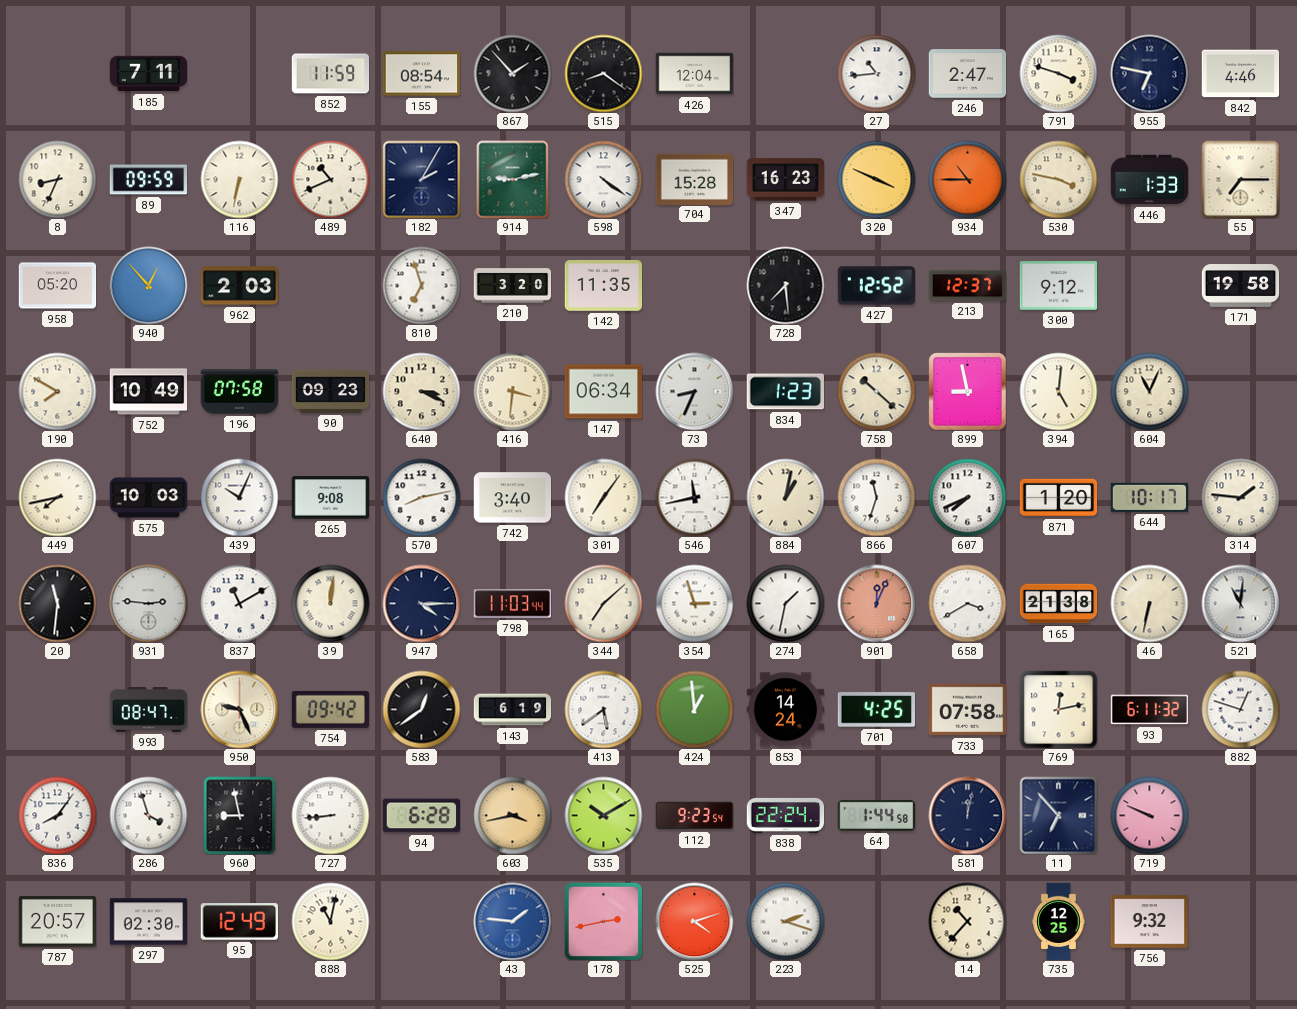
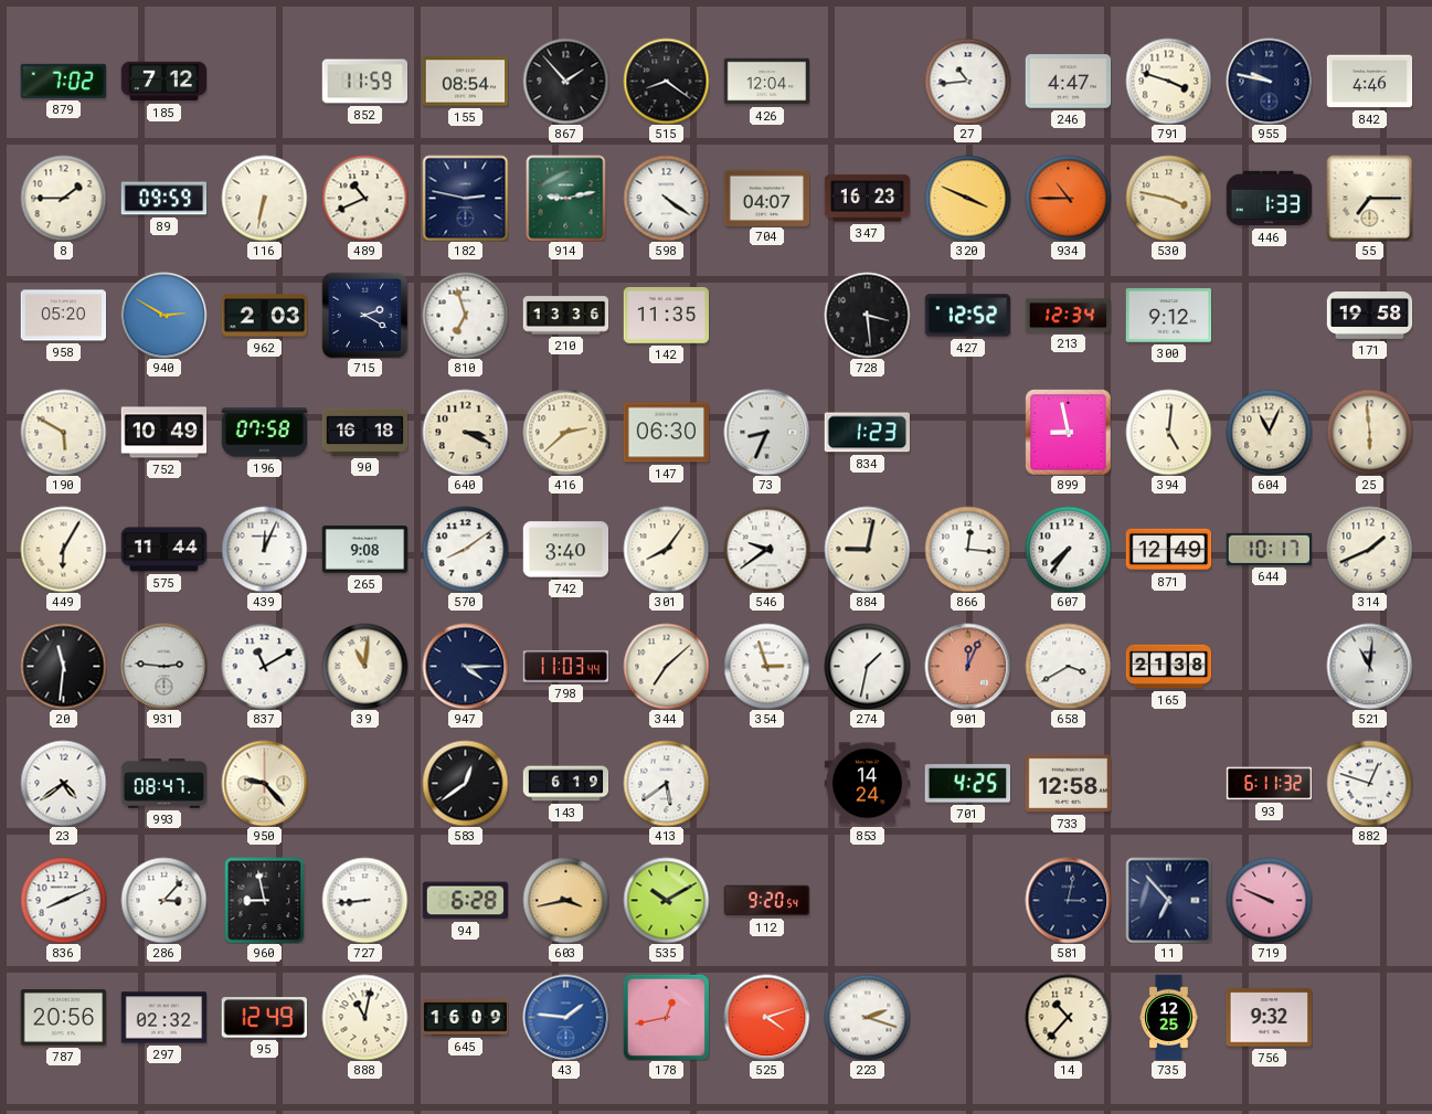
879: none -> 7:02
185: 7:11 -> 7:12
246: 2:47 -> 4:47
955: 6:47 -> 9:47
8: 8:34 -> 1:45
182: 2:05 -> 2:47
704: 15:28 -> 04:07
940: 12:53 -> 2:50
715: none -> 2:20
210: 3:20 -> 13:36
728: 7:29 -> 3:29
213: 12:37 -> 12:34
190: 7:50 -> 5:50
90: 09:23 -> 16:18
416: 3:31 -> 2:38
147: 06:34 -> 06:30
758: 10:22 -> none
25: none -> 5:59
449: 7:43 -> 6:05
575: 10:03 -> 11:44
439: 10:04 -> 12:04
570: 8:13 -> 8:09
301: 7:06 -> 8:06
546: 11:43 -> 9:39
884: 1:02 -> 9:02
866: 11:33 -> 12:16
607: 7:41 -> 7:36
871: 1:20 -> 12:49
314: 1:46 -> 1:41
39: 12:01 -> 11:01
46: 6:32 -> none
23: none -> 4:39
950: 9:26 -> 9:23
754: 09:42 -> none
424: 12:59 -> none
733: 07:58 -> 12:58
769: 12:13 -> none
836: 8:06 -> 8:11
286: 3:57 -> 3:07
112: 9:23 -> 9:20
838: 22:24 -> none
64: 1:44 -> none
581: 12:02 -> 3:02
787: 20:57 -> 20:56
297: 02:30 -> 02:32
645: none -> 16:09
178: 2:43 -> 12:43
